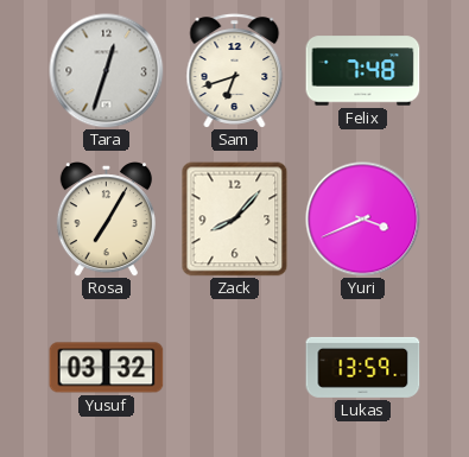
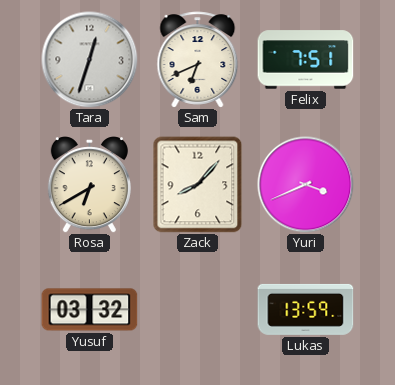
Sam: 6:42 -> 6:41
Felix: 7:48 -> 7:51
Rosa: 7:05 -> 6:40
